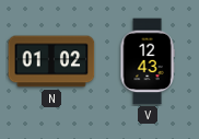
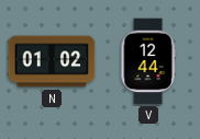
V: 12:43 -> 12:44
